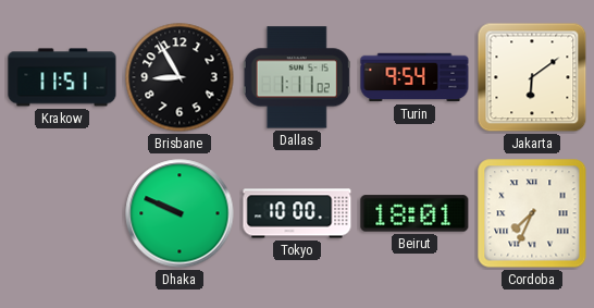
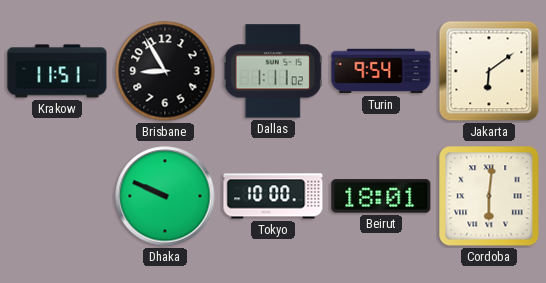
Cordoba: 7:34 -> 6:01
